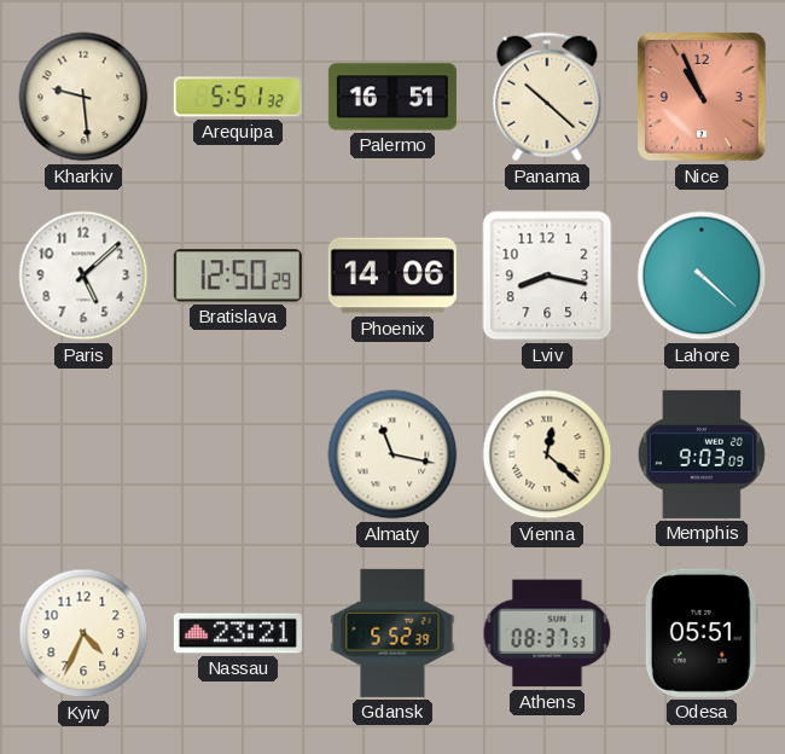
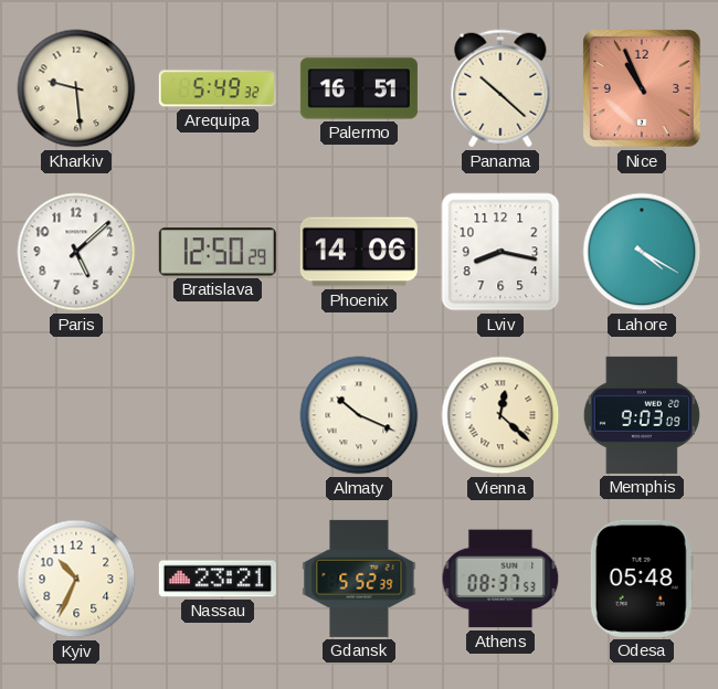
Arequipa: 5:51 -> 5:49
Lahore: 4:22 -> 4:20
Almaty: 11:17 -> 10:19
Kyiv: 4:34 -> 10:34
Odesa: 05:51 -> 05:48
